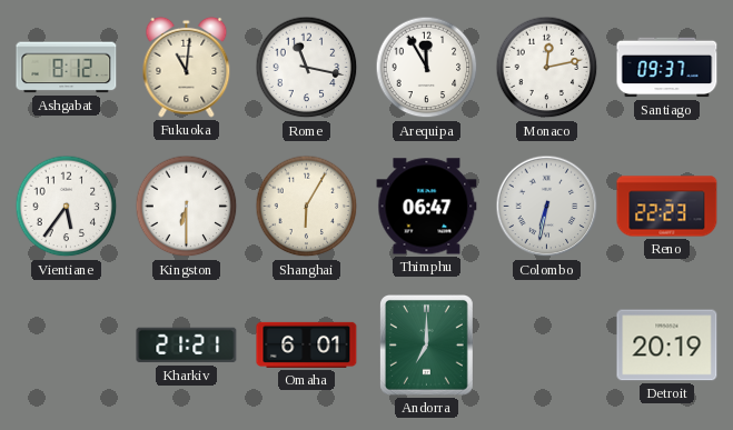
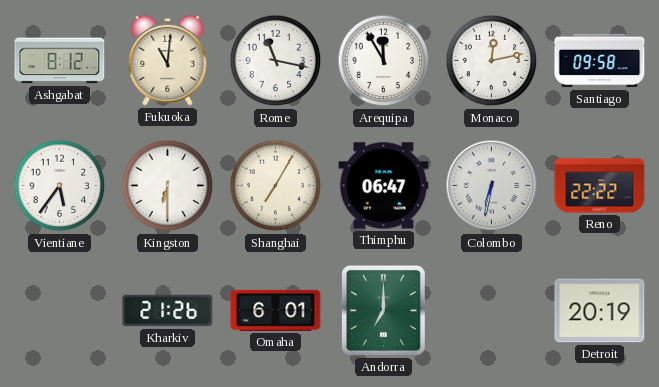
Santiago: 09:37 -> 09:58
Shanghai: 6:05 -> 7:05
Reno: 22:23 -> 22:22
Kharkiv: 21:21 -> 21:26
